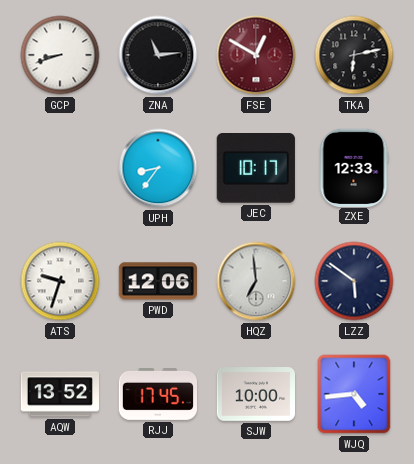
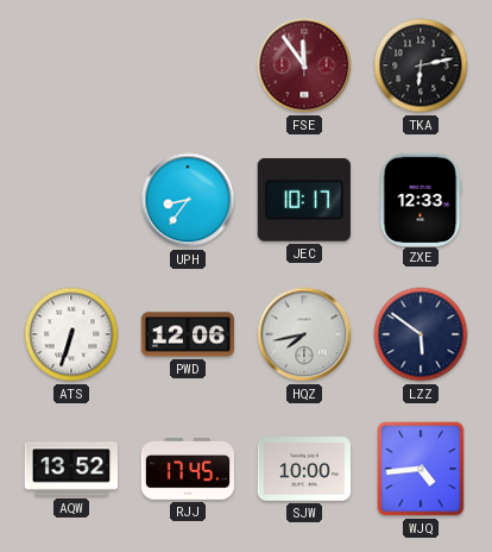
GCP: 8:42 -> none
ZNA: 11:14 -> none
FSE: 12:50 -> 11:54
ATS: 9:33 -> 6:33
HQZ: 6:59 -> 7:43
